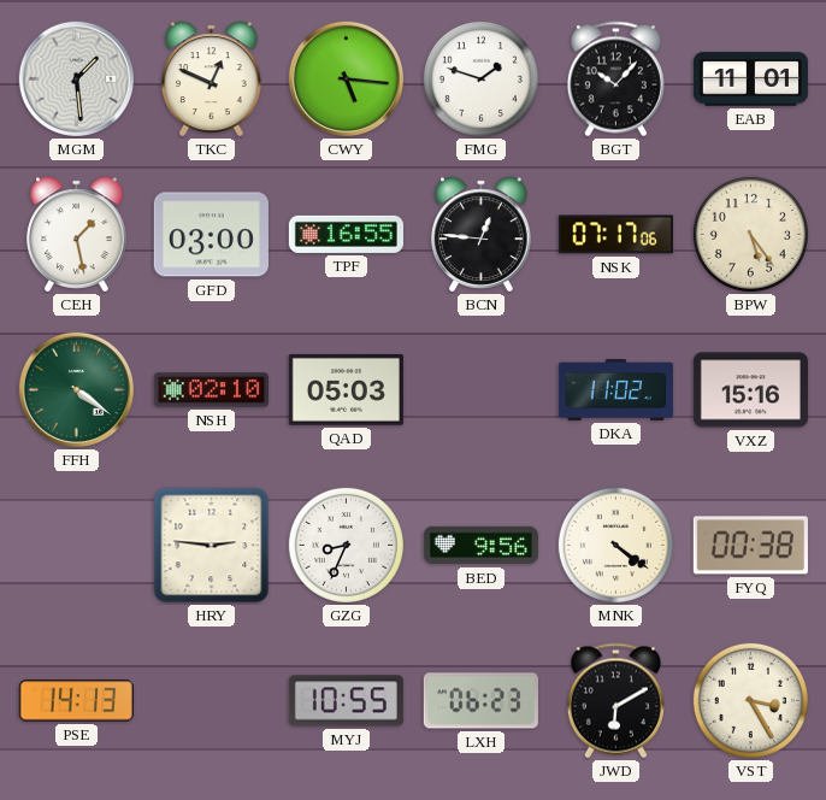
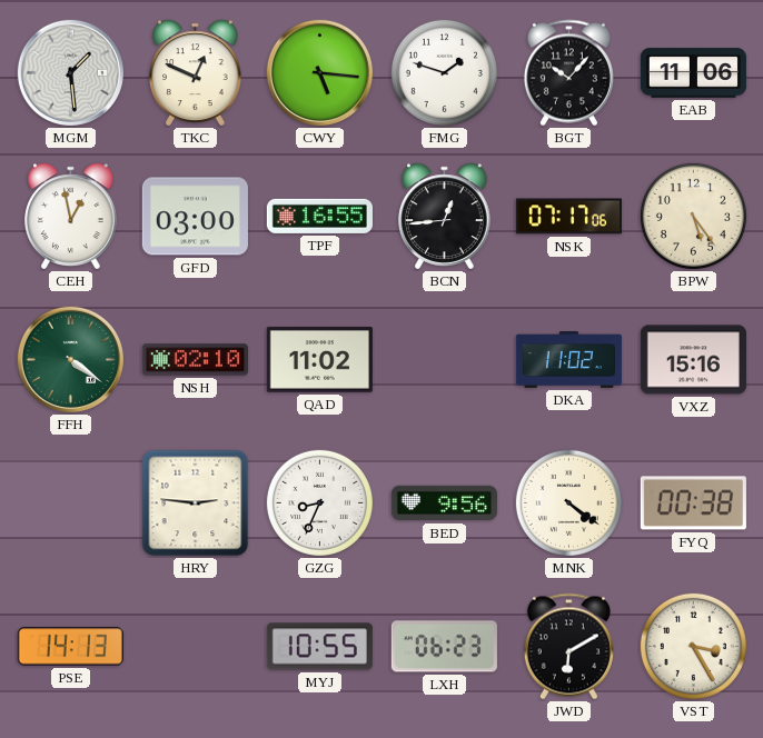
EAB: 11:01 -> 11:06
CEH: 1:28 -> 12:58
BCN: 12:46 -> 12:44
QAD: 05:03 -> 11:02
